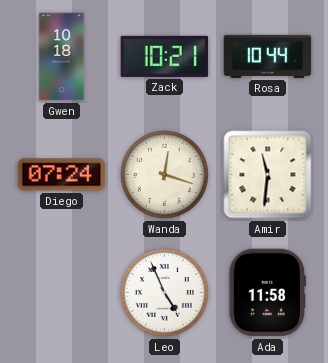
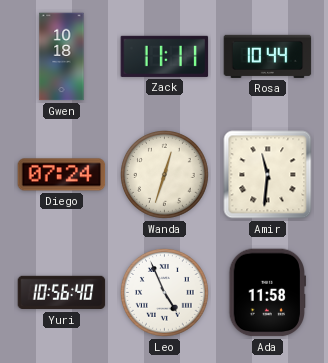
Zack: 10:21 -> 11:11
Wanda: 12:18 -> 12:33
Yuri: none -> 10:56
